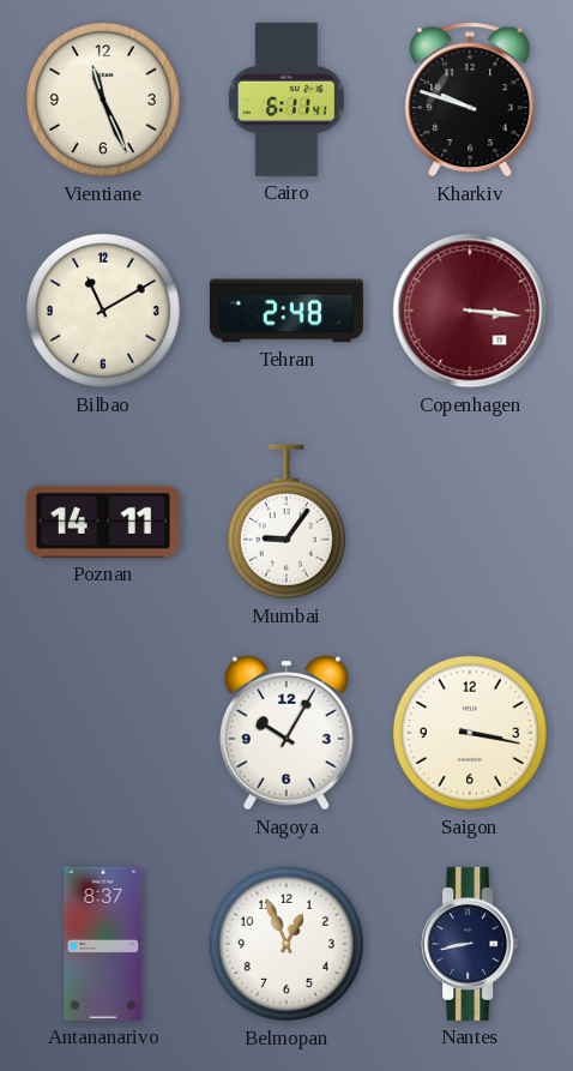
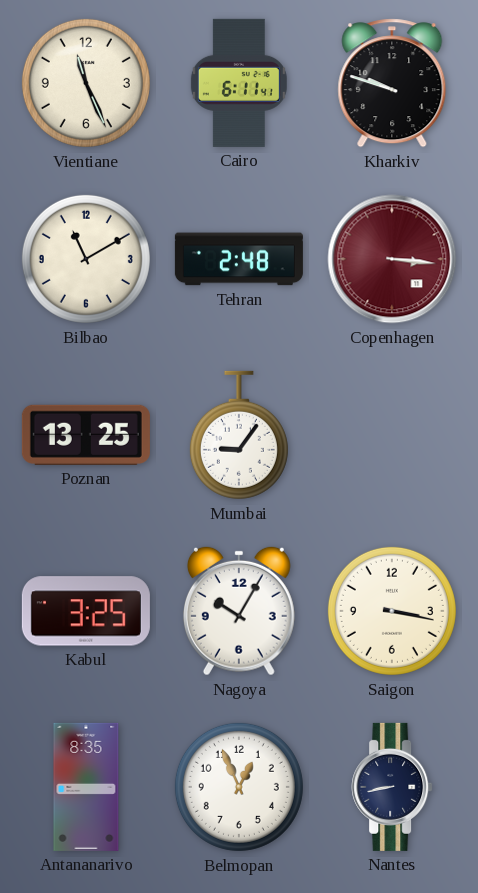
Poznan: 14:11 -> 13:25
Kabul: none -> 3:25
Antananarivo: 8:37 -> 8:35
